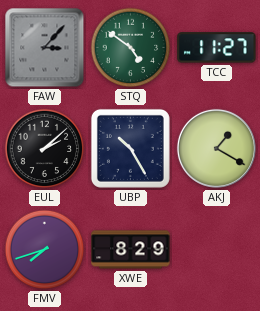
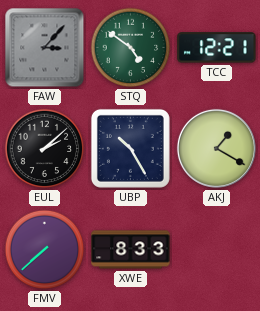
TCC: 11:27 -> 12:21
FMV: 7:42 -> 7:38
XWE: 8:29 -> 8:33
